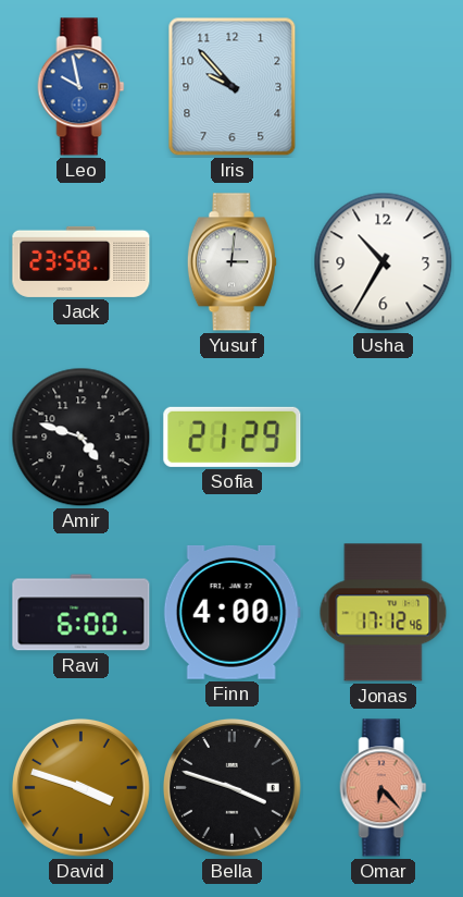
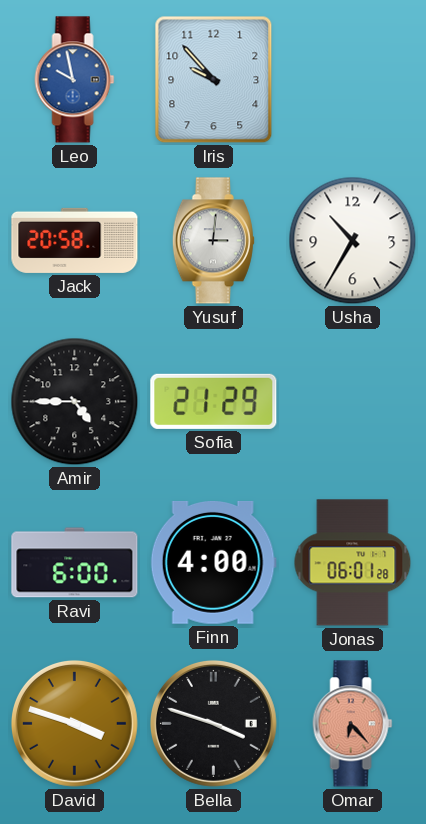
Jack: 23:58 -> 20:58
Amir: 4:48 -> 4:45
Jonas: 17:12 -> 06:01
